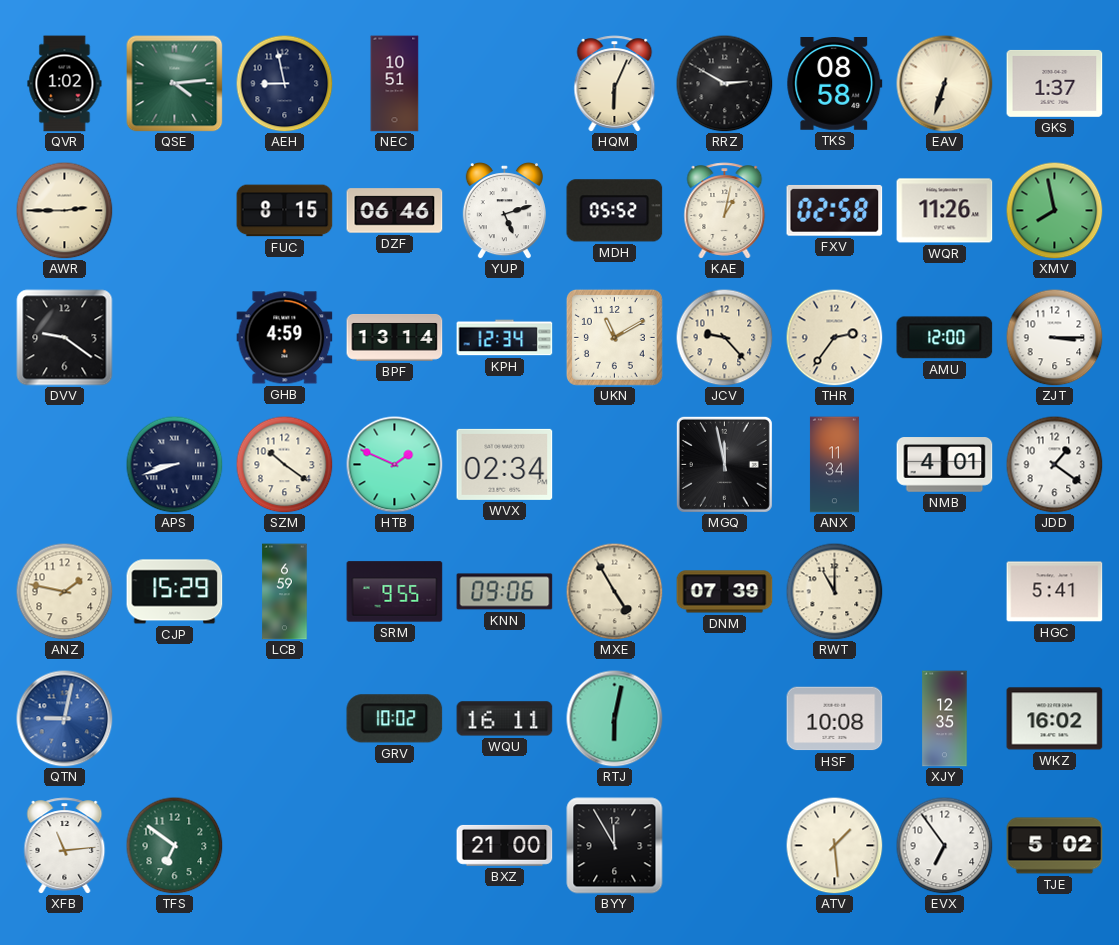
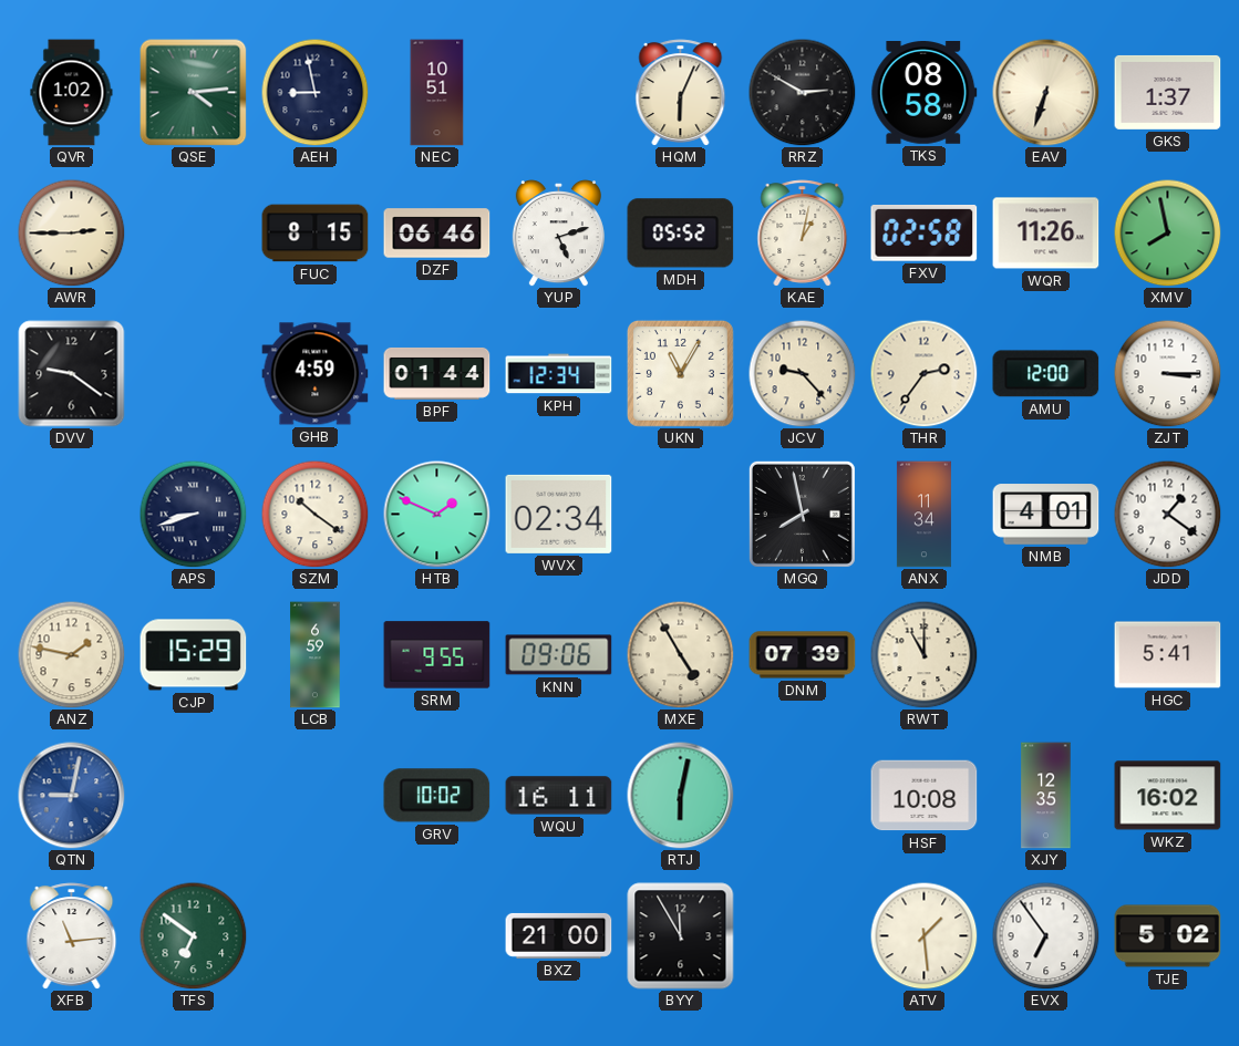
BPF: 13:14 -> 01:44
UKN: 11:10 -> 11:05
MGQ: 11:58 -> 7:58
